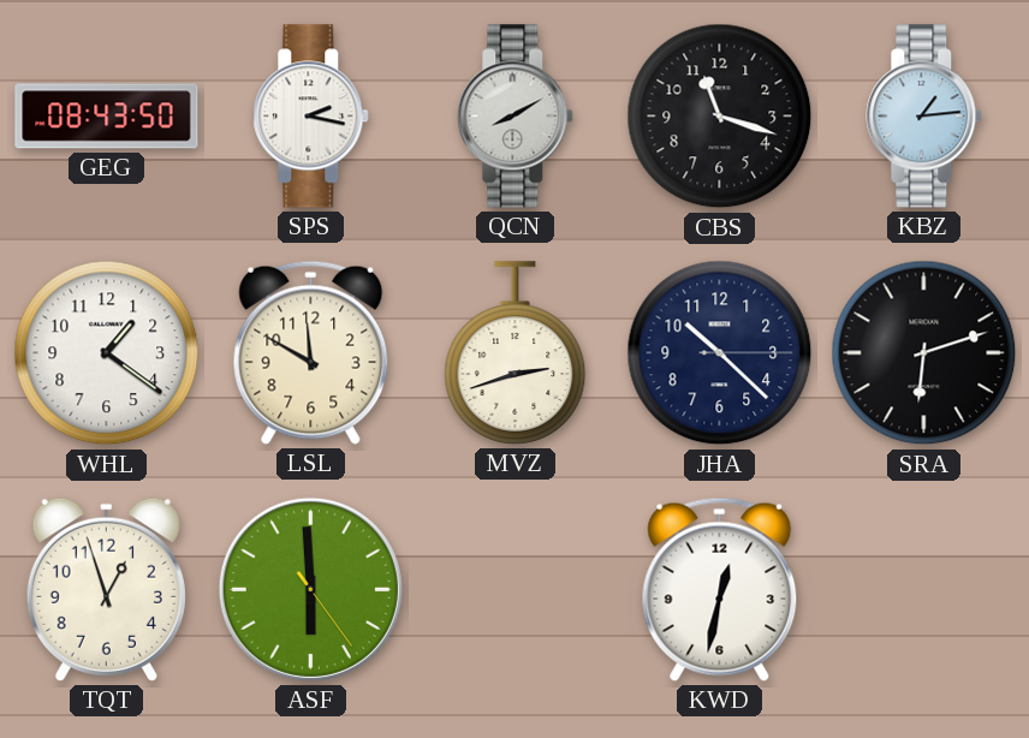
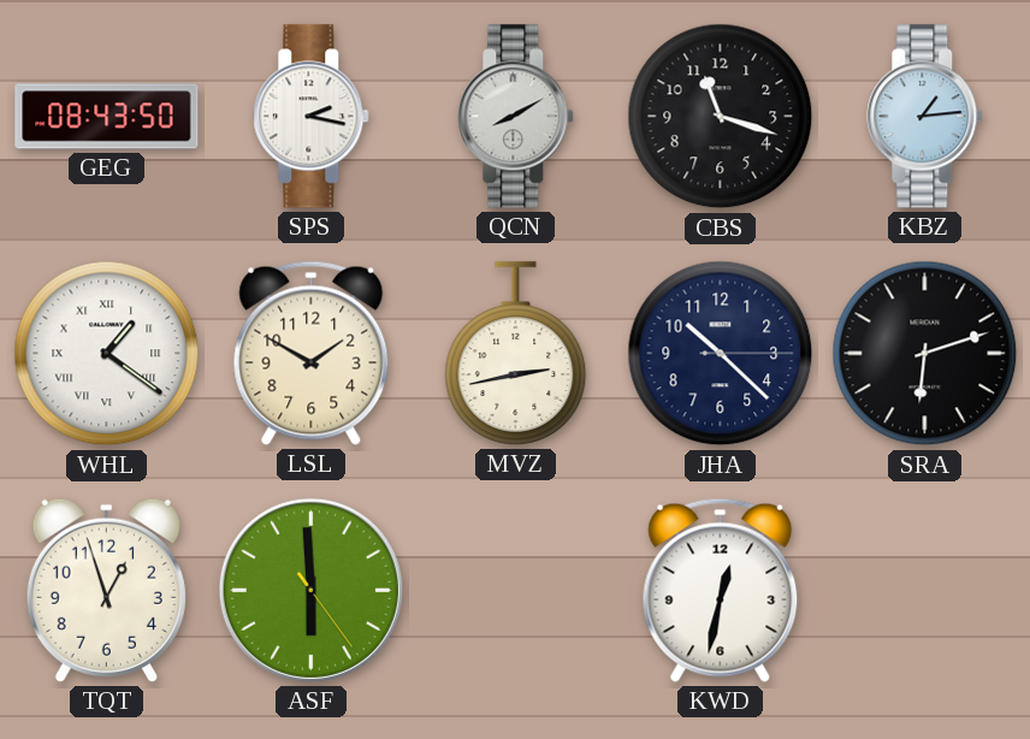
WHL numerals: Arabic -> Roman
LSL: 11:50 -> 1:50
MVZ: 2:42 -> 2:43
